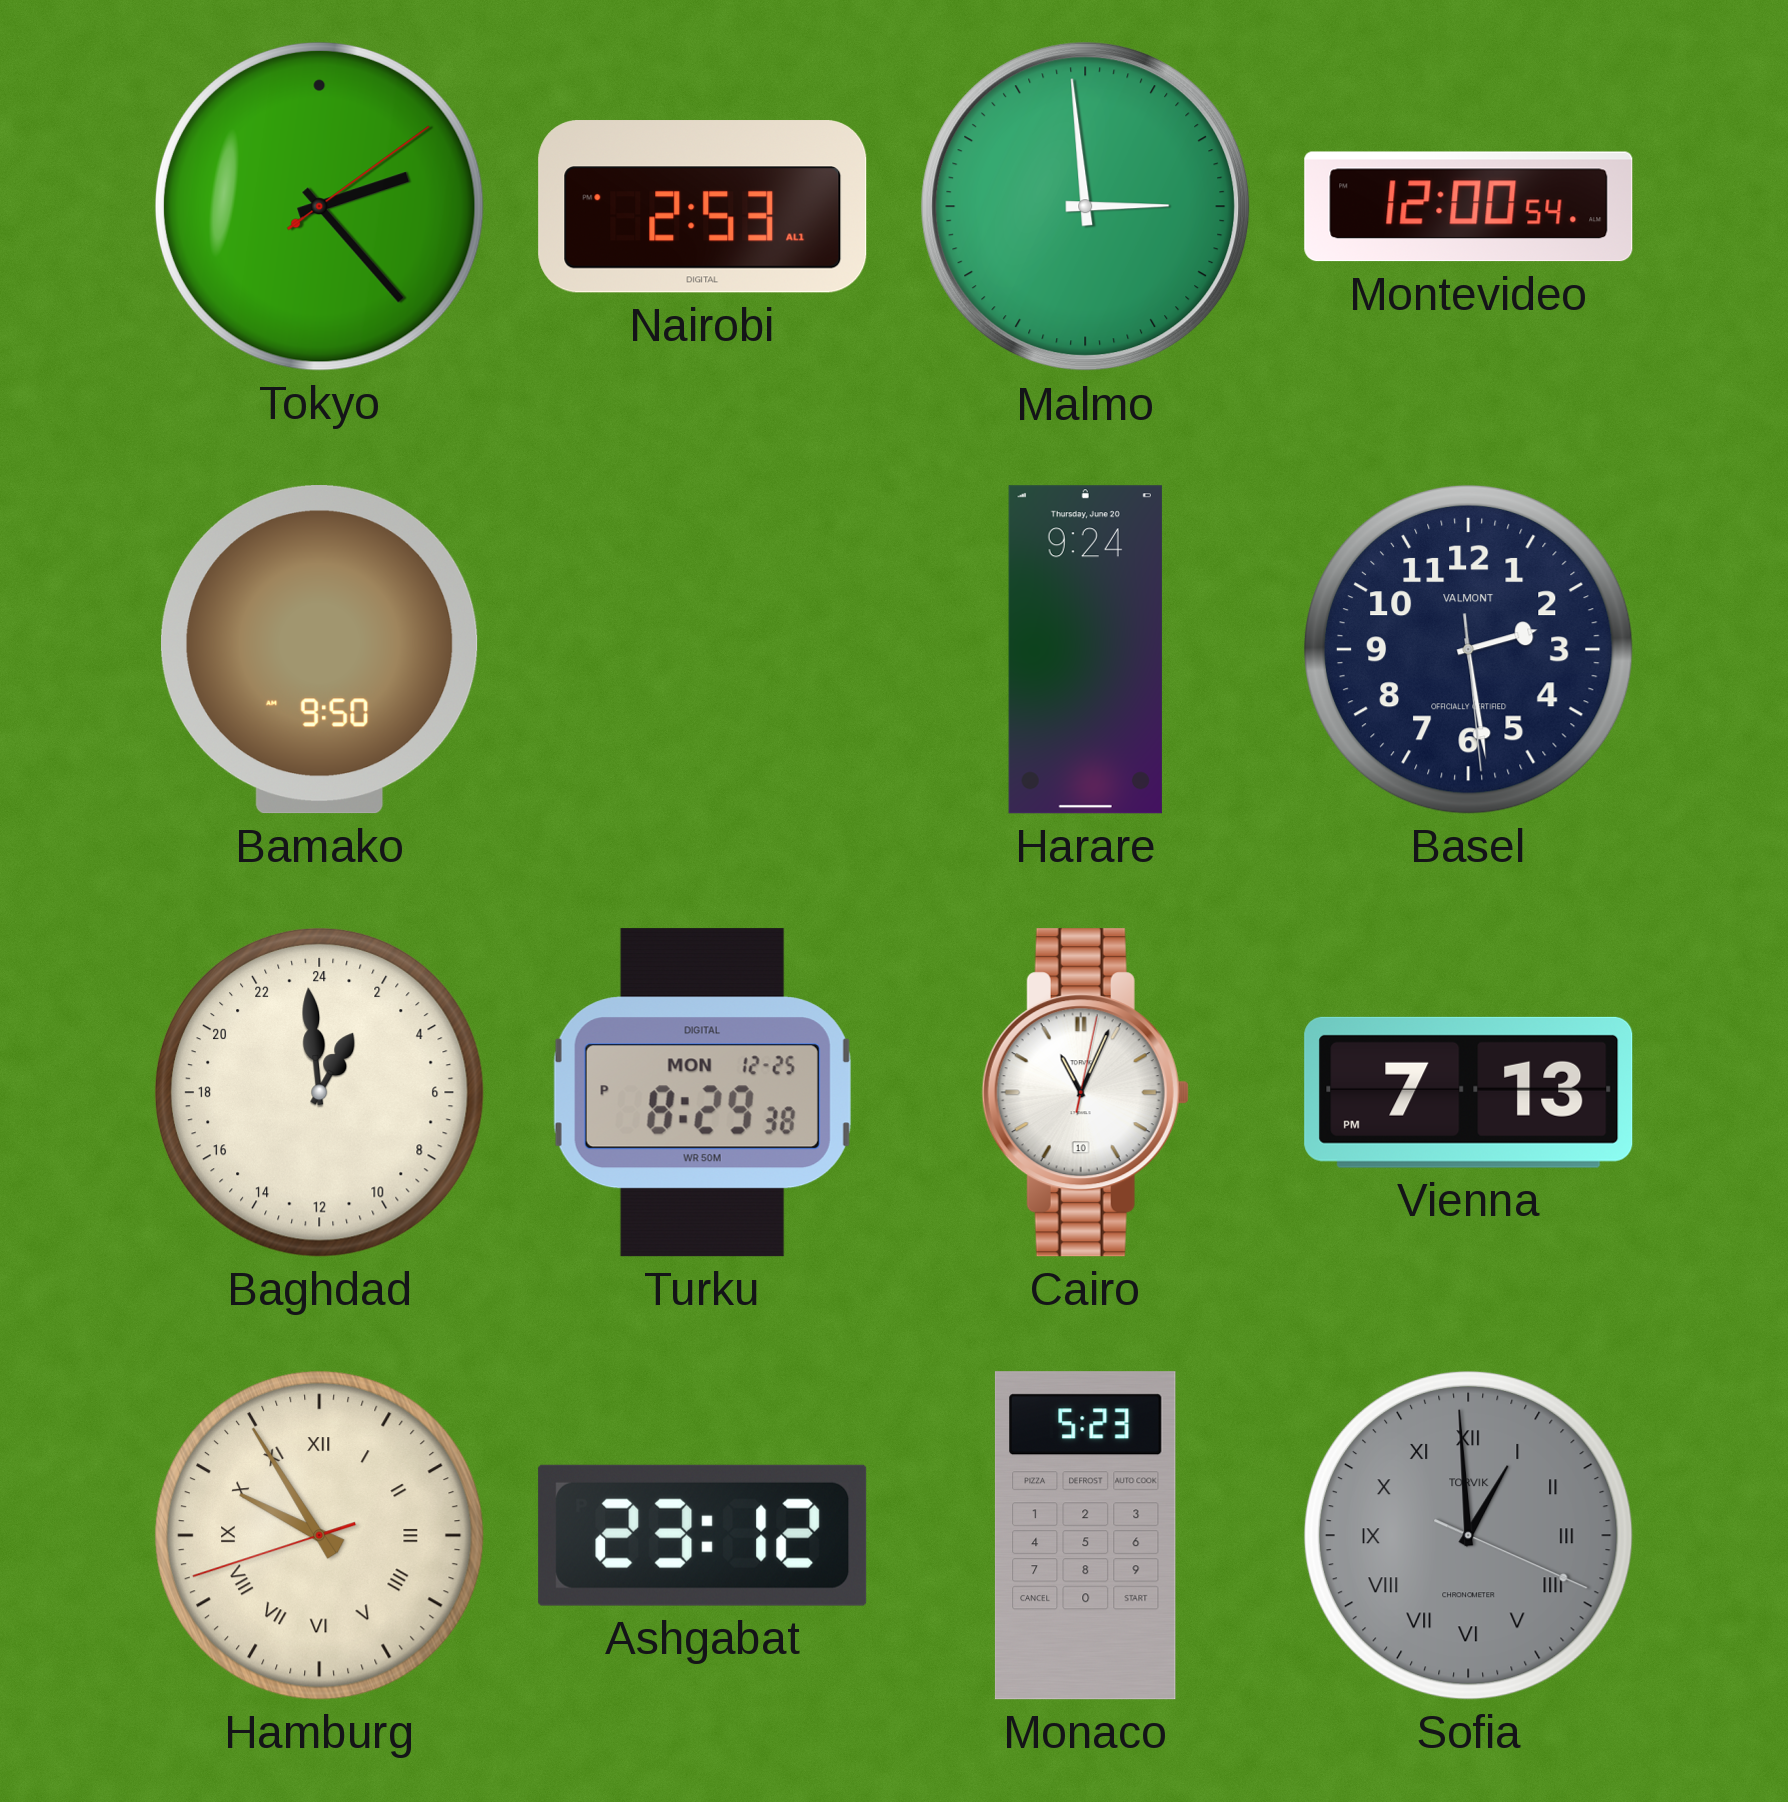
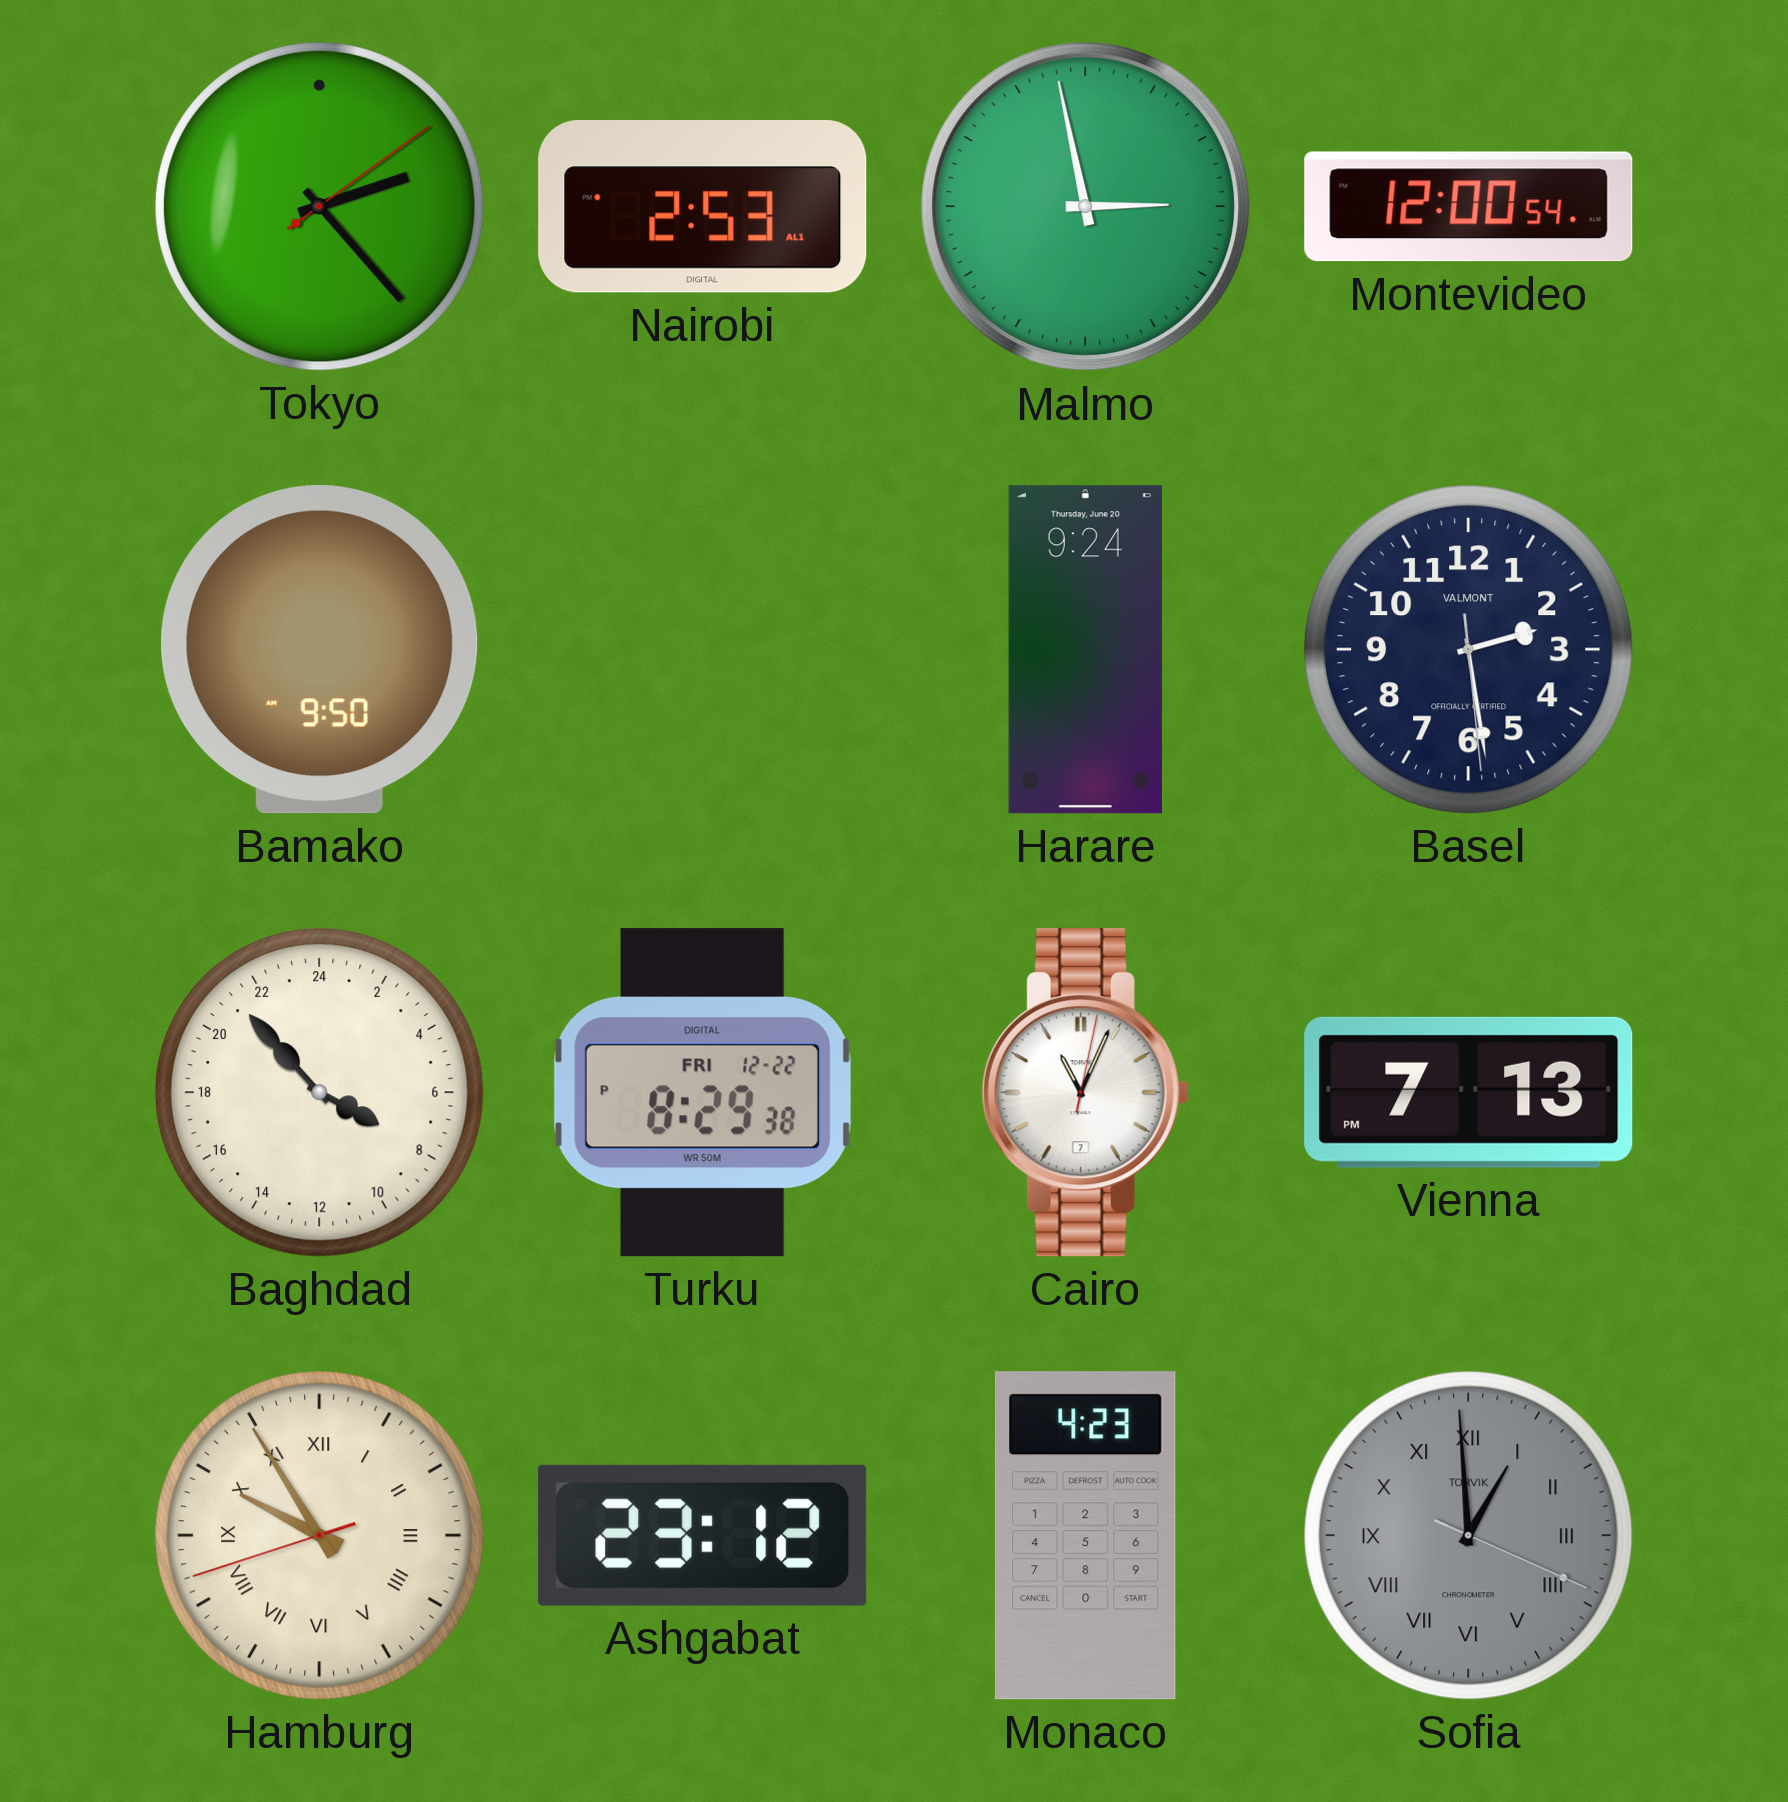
Malmo: 2:59 -> 2:58
Baghdad: 1:59 -> 7:53
Turku date: MON 12-25 -> FRI 12-22
Cairo date: 10 -> 7
Monaco: 5:23 -> 4:23
